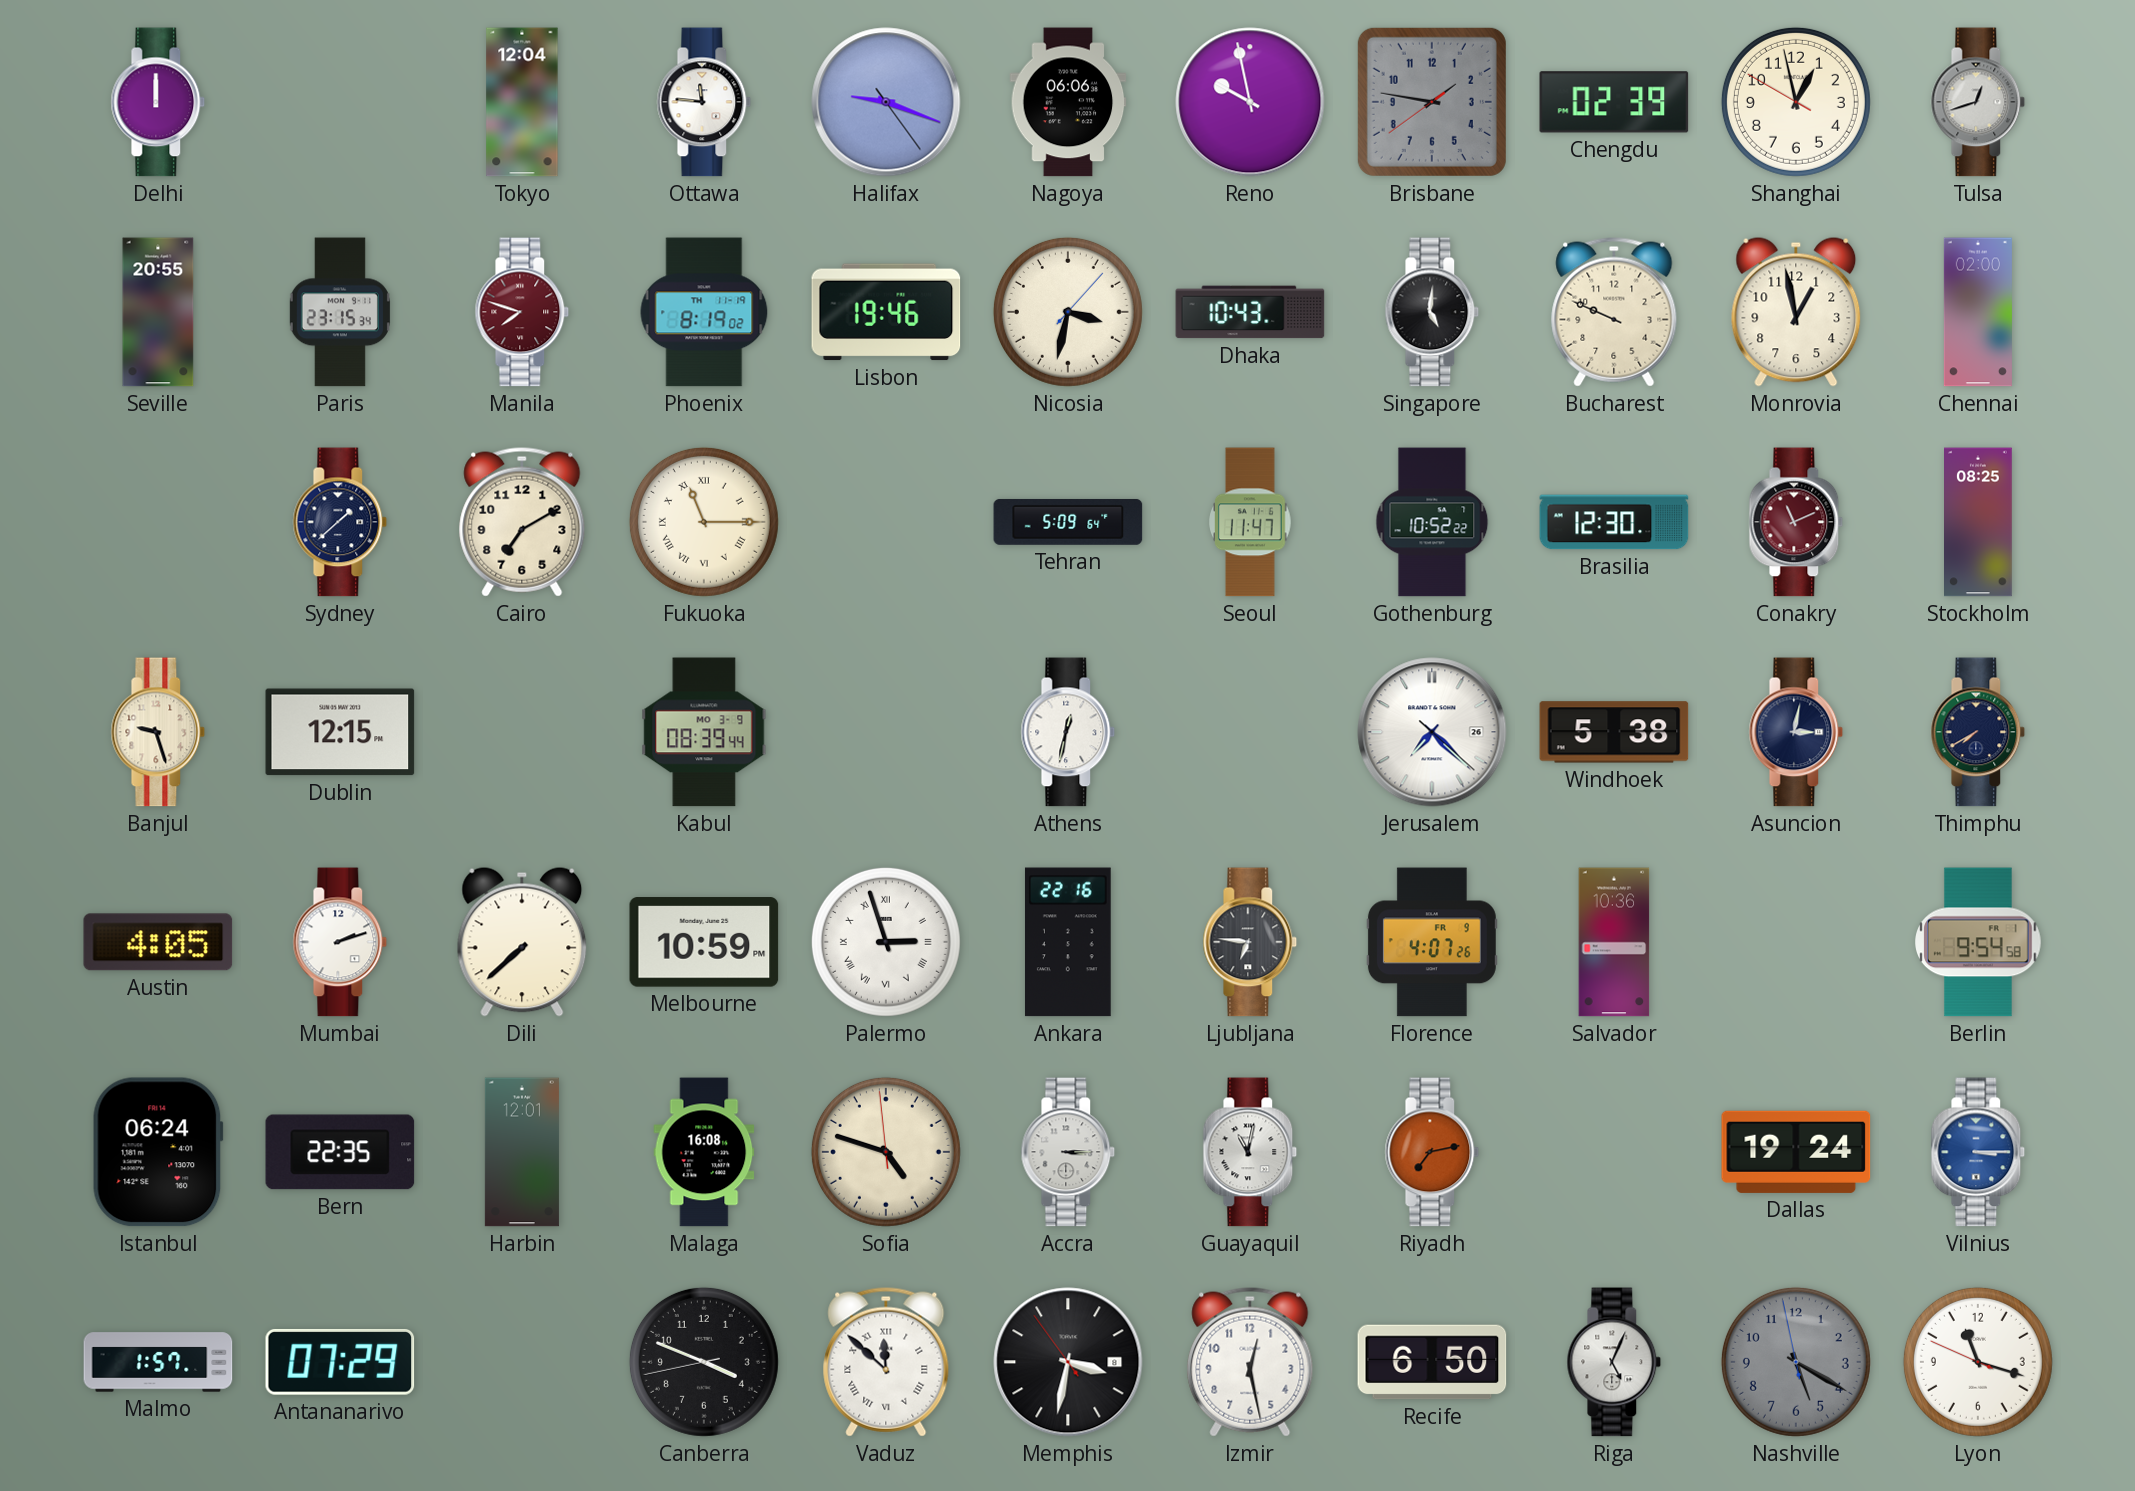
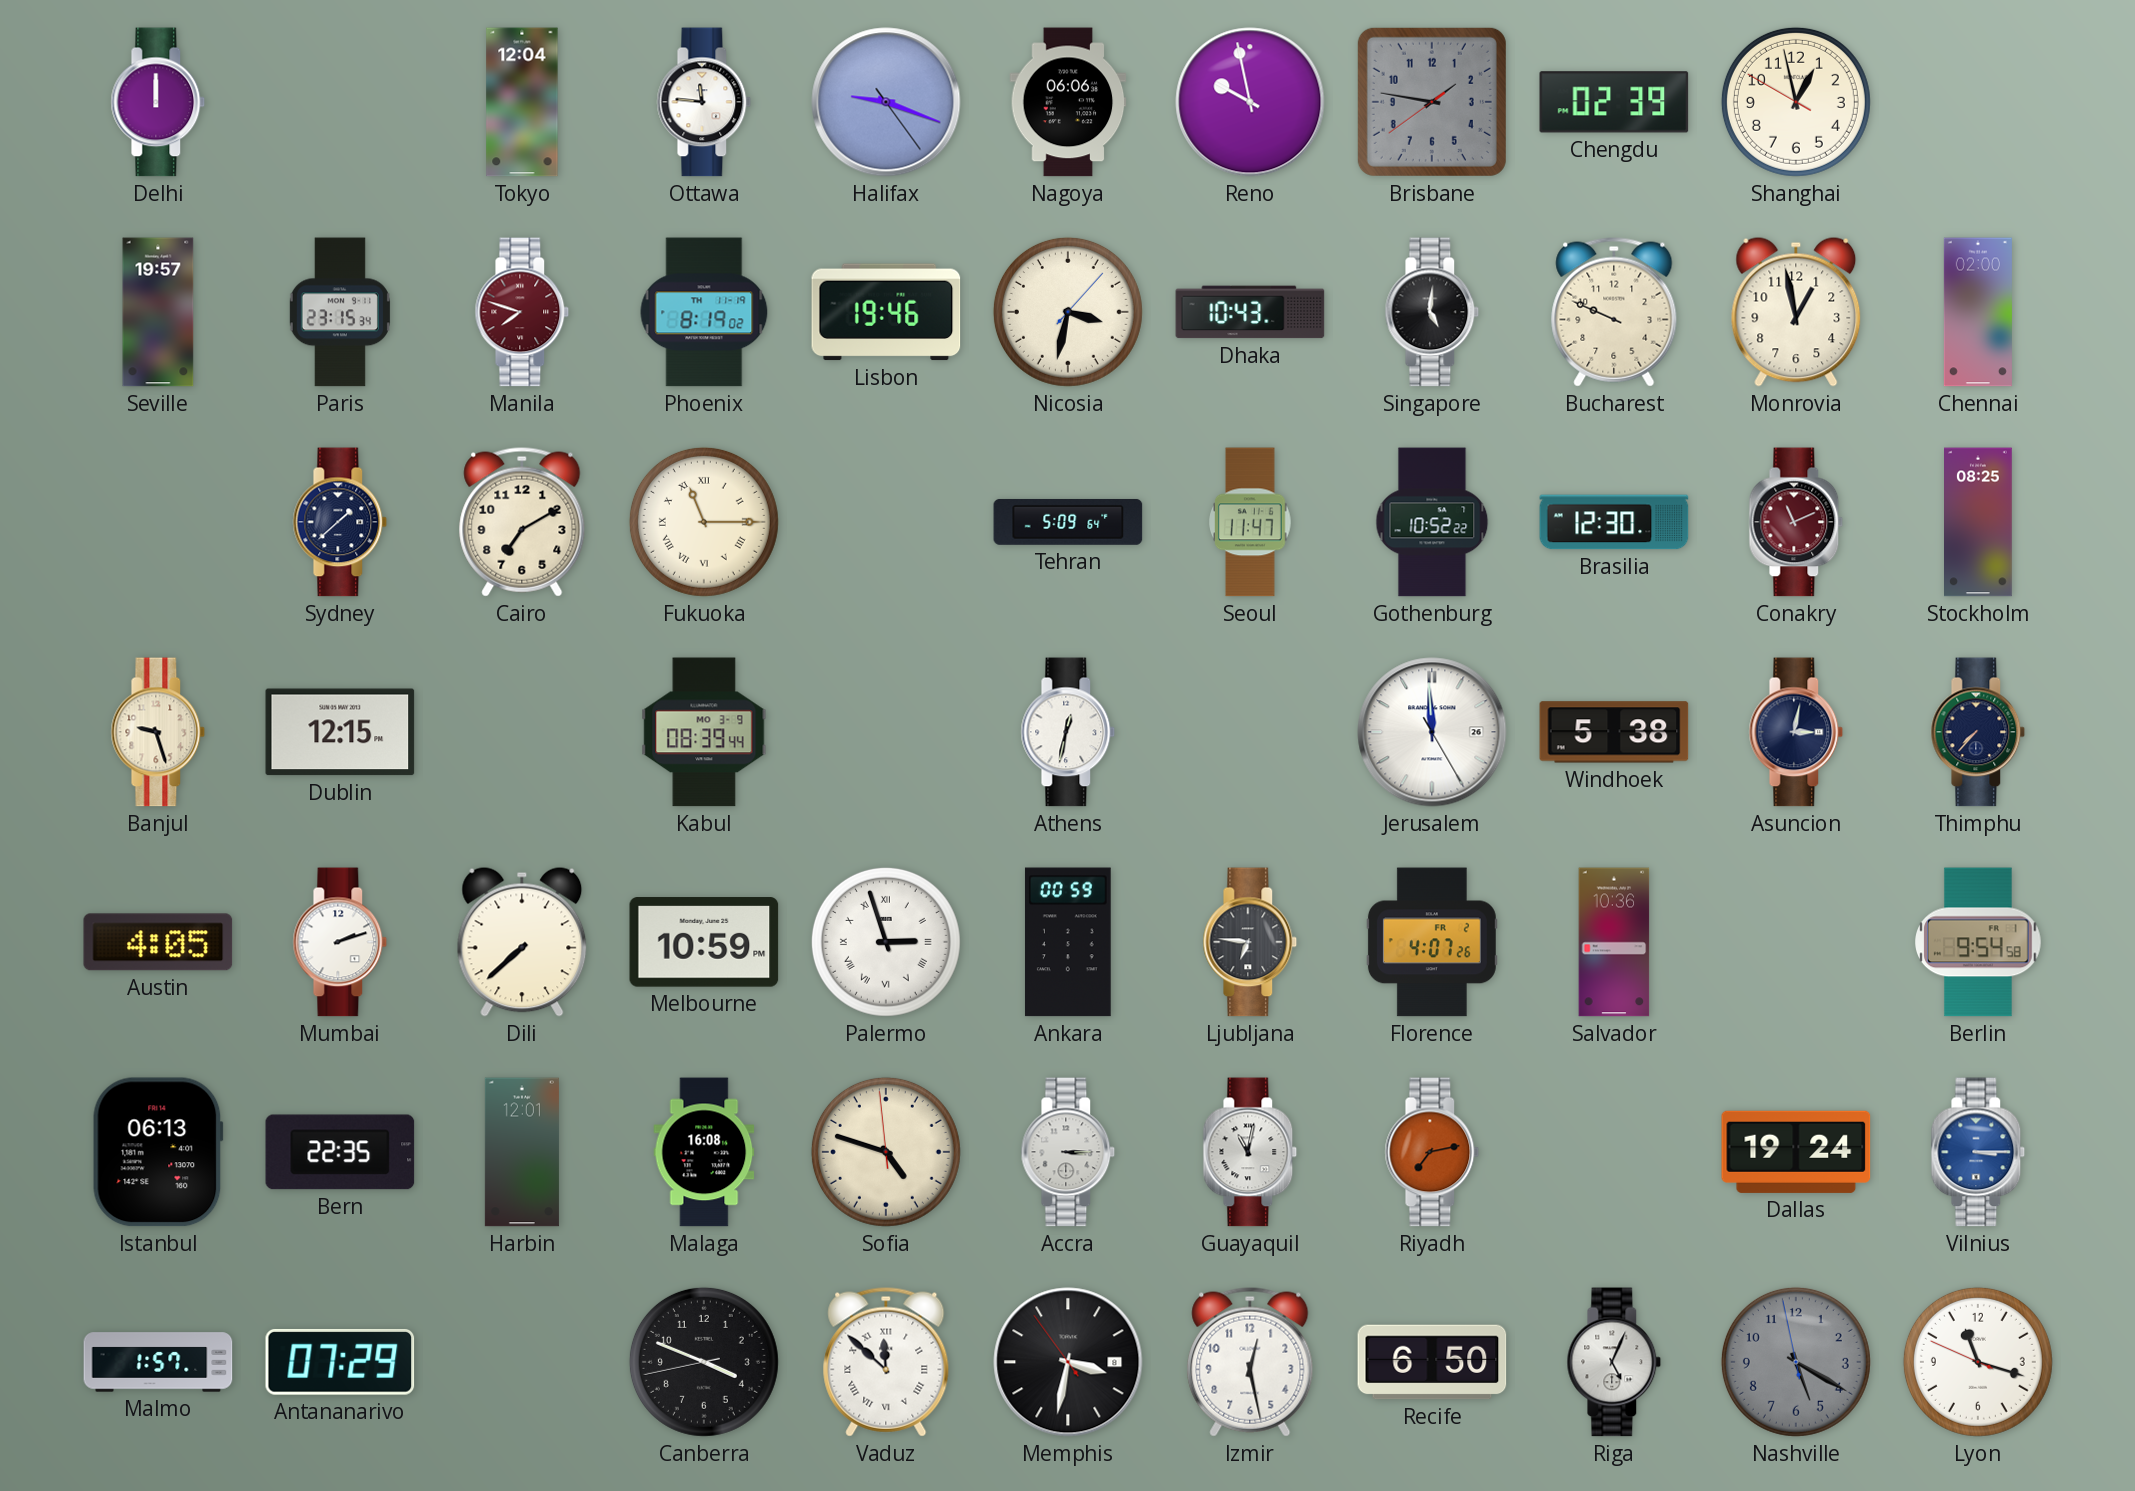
Tulsa: 12:42 -> none
Seville: 20:55 -> 19:57
Jerusalem: 7:22 -> 11:59
Thimphu: 7:40 -> 7:37
Ankara: 22:16 -> 00:59
Florence date: FR 9 -> FR 2
Istanbul: 06:24 -> 06:13
